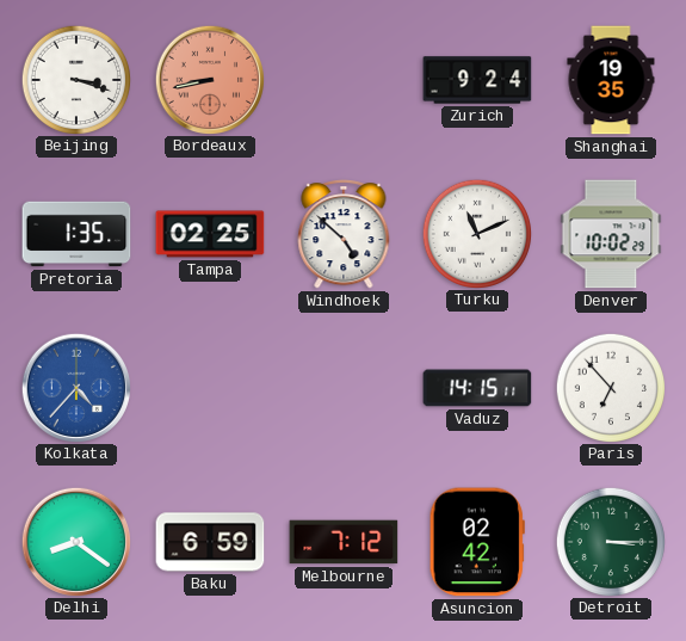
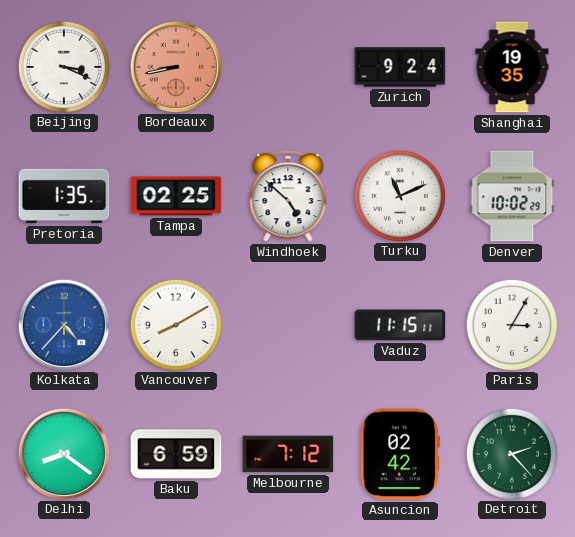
Beijing: 3:18 -> 3:19
Vancouver: none -> 8:10
Vaduz: 14:15 -> 11:15
Paris: 6:53 -> 3:05
Detroit: 3:15 -> 2:23
